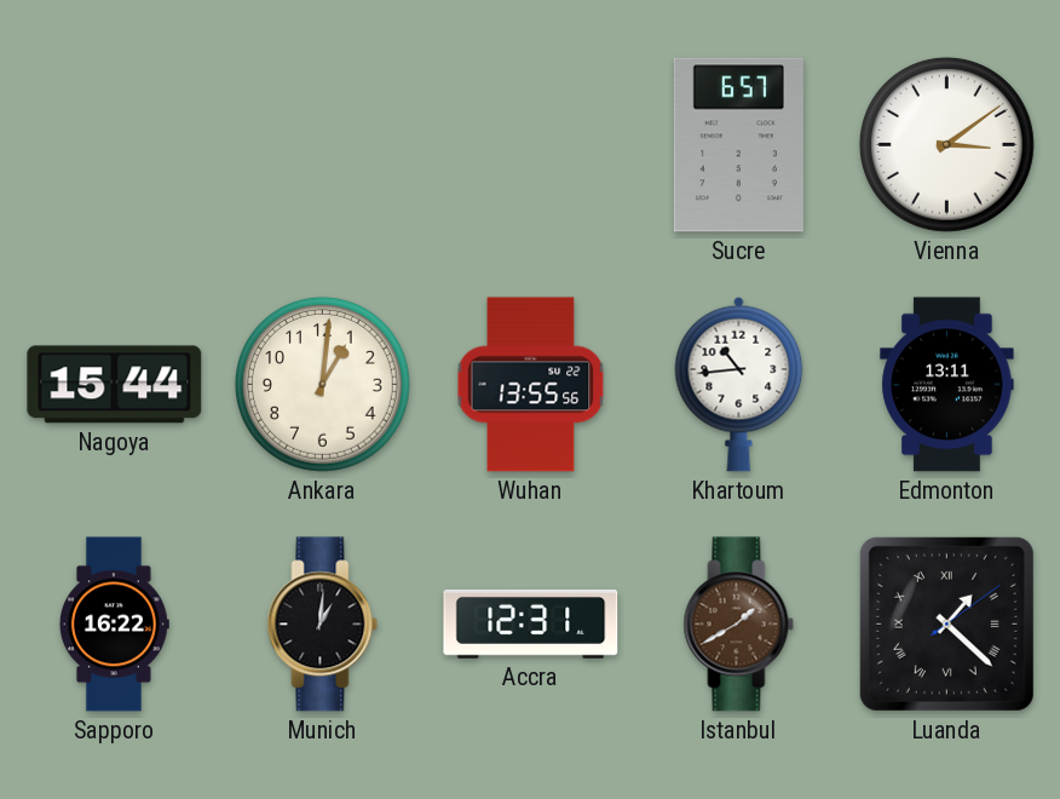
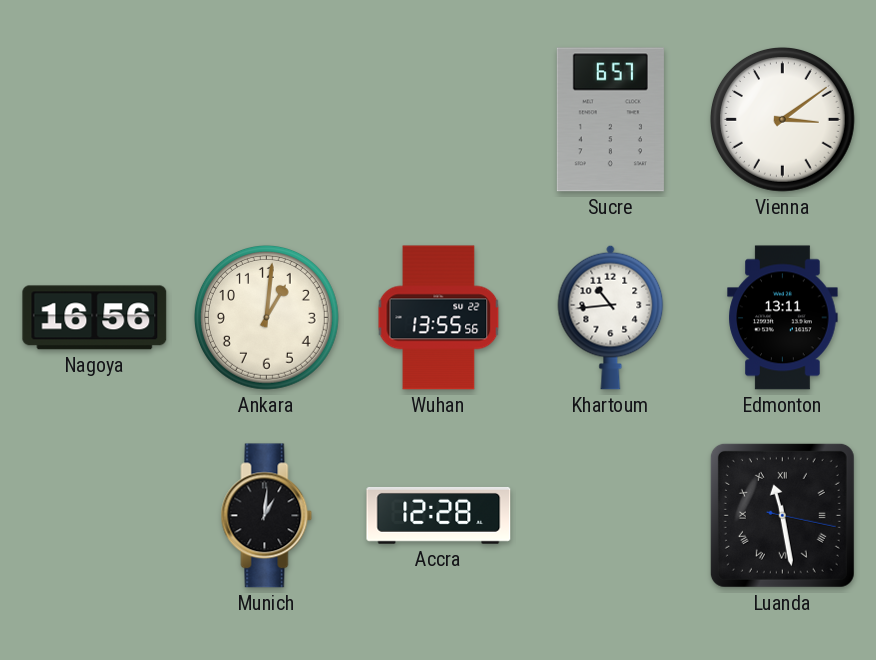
Nagoya: 15:44 -> 16:56
Sapporo: 16:22 -> none
Accra: 12:31 -> 12:28
Istanbul: 1:40 -> none
Luanda: 1:22 -> 11:28
